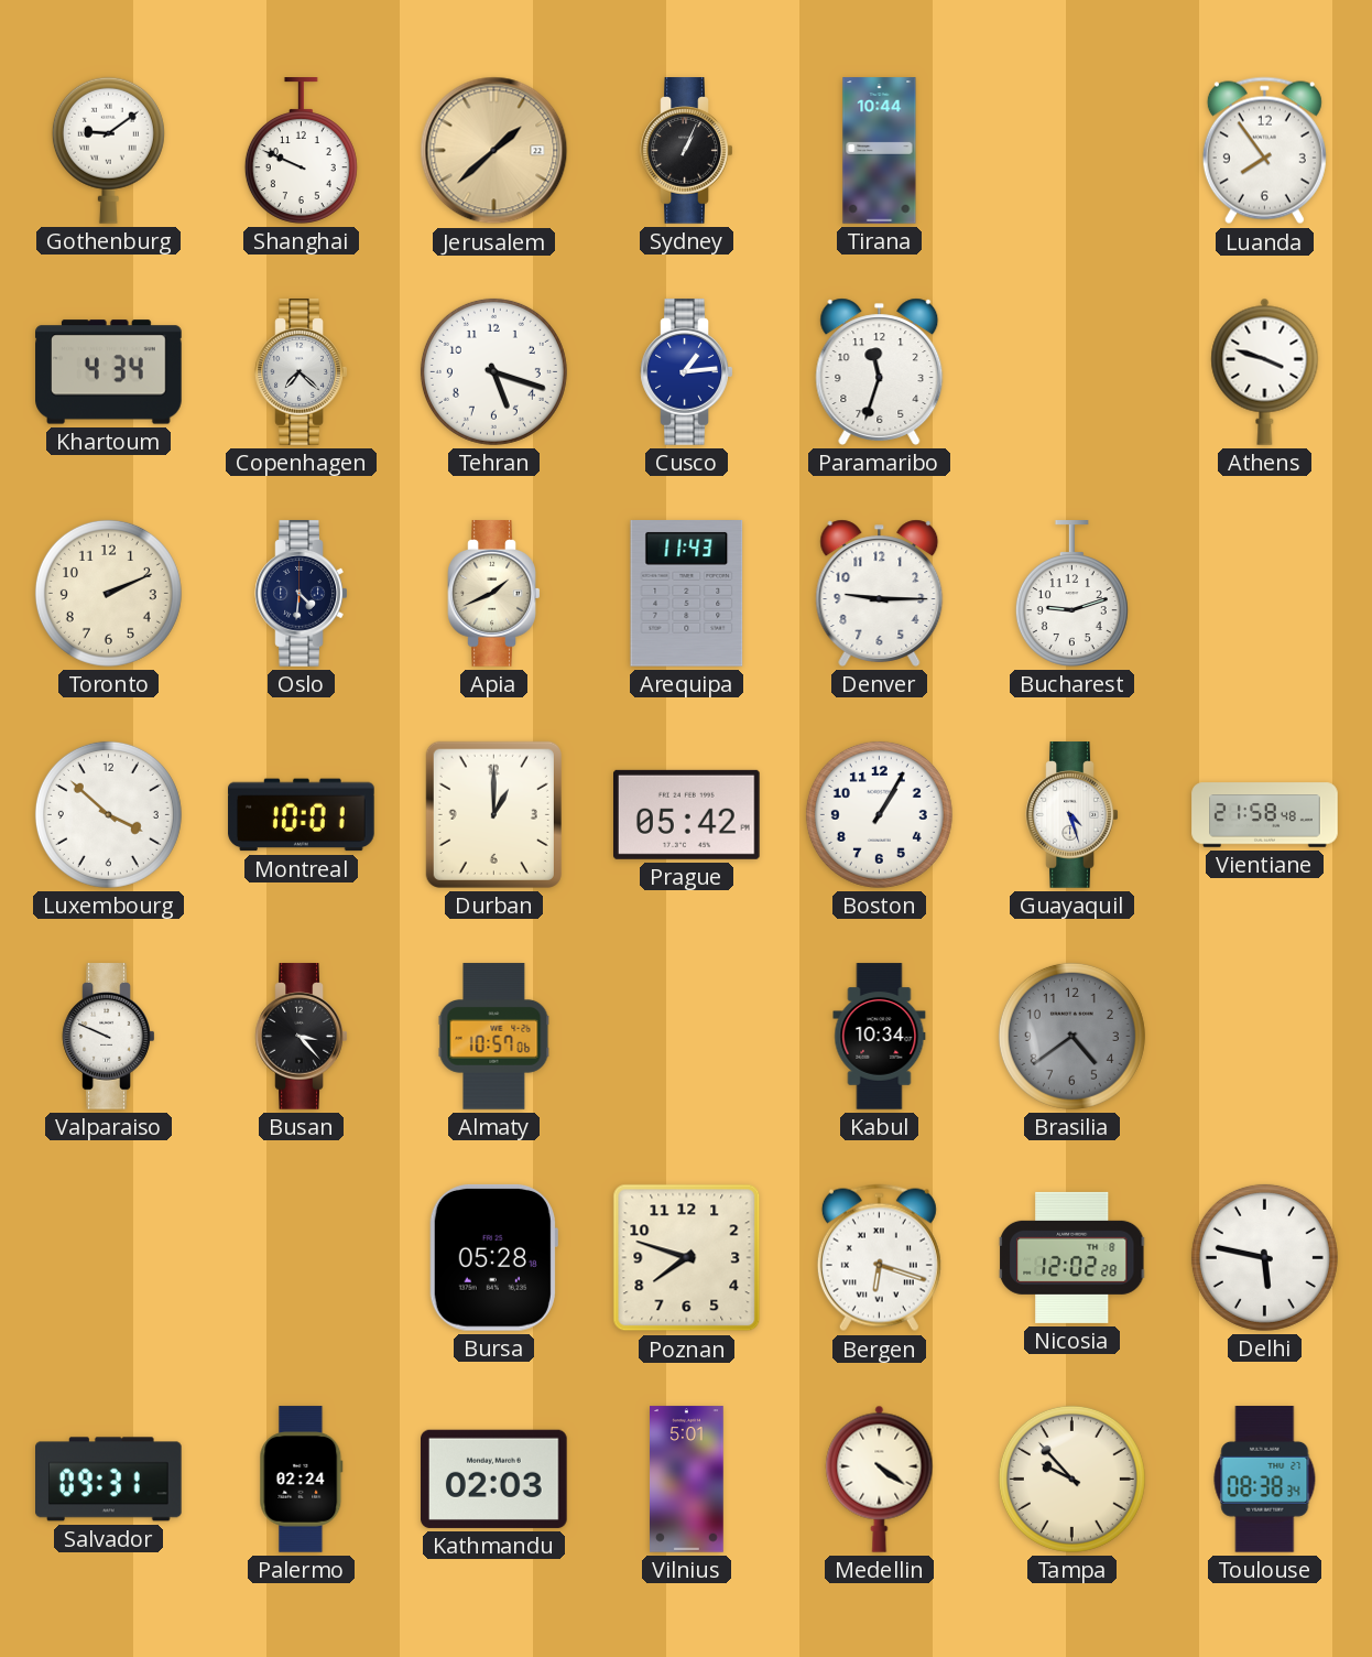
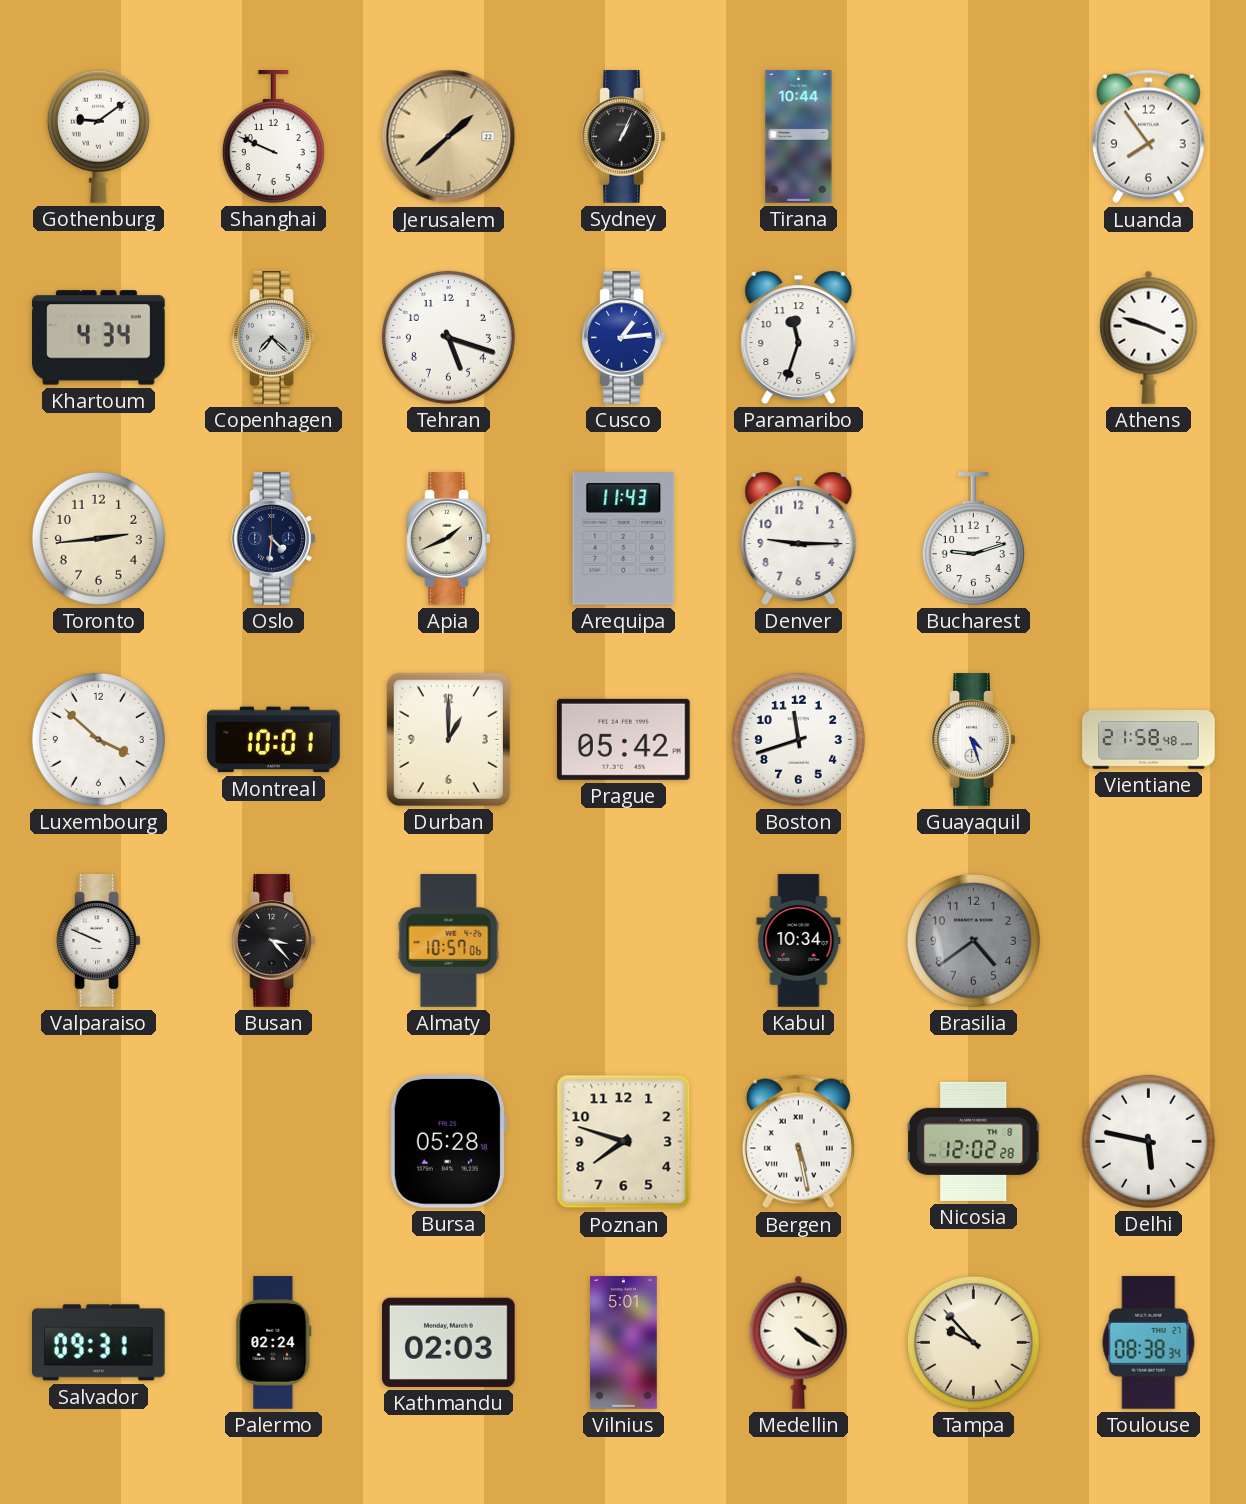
Toronto: 2:11 -> 2:44
Boston: 1:05 -> 11:42
Bergen: 6:18 -> 5:28
